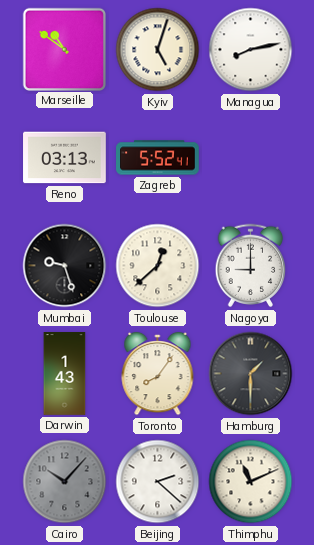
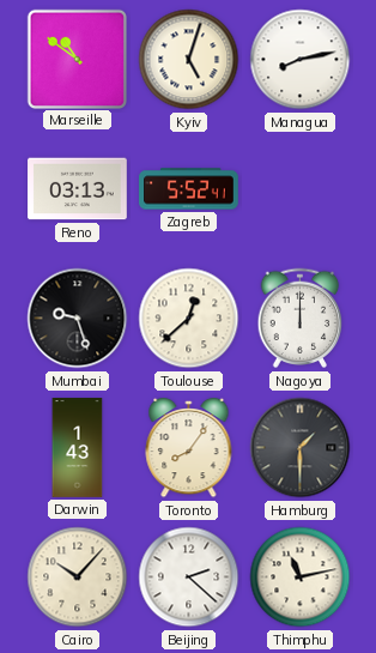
Nagoya: 9:00 -> 12:00
Cairo dial: grey -> cream
Thimphu: 11:11 -> 11:13
